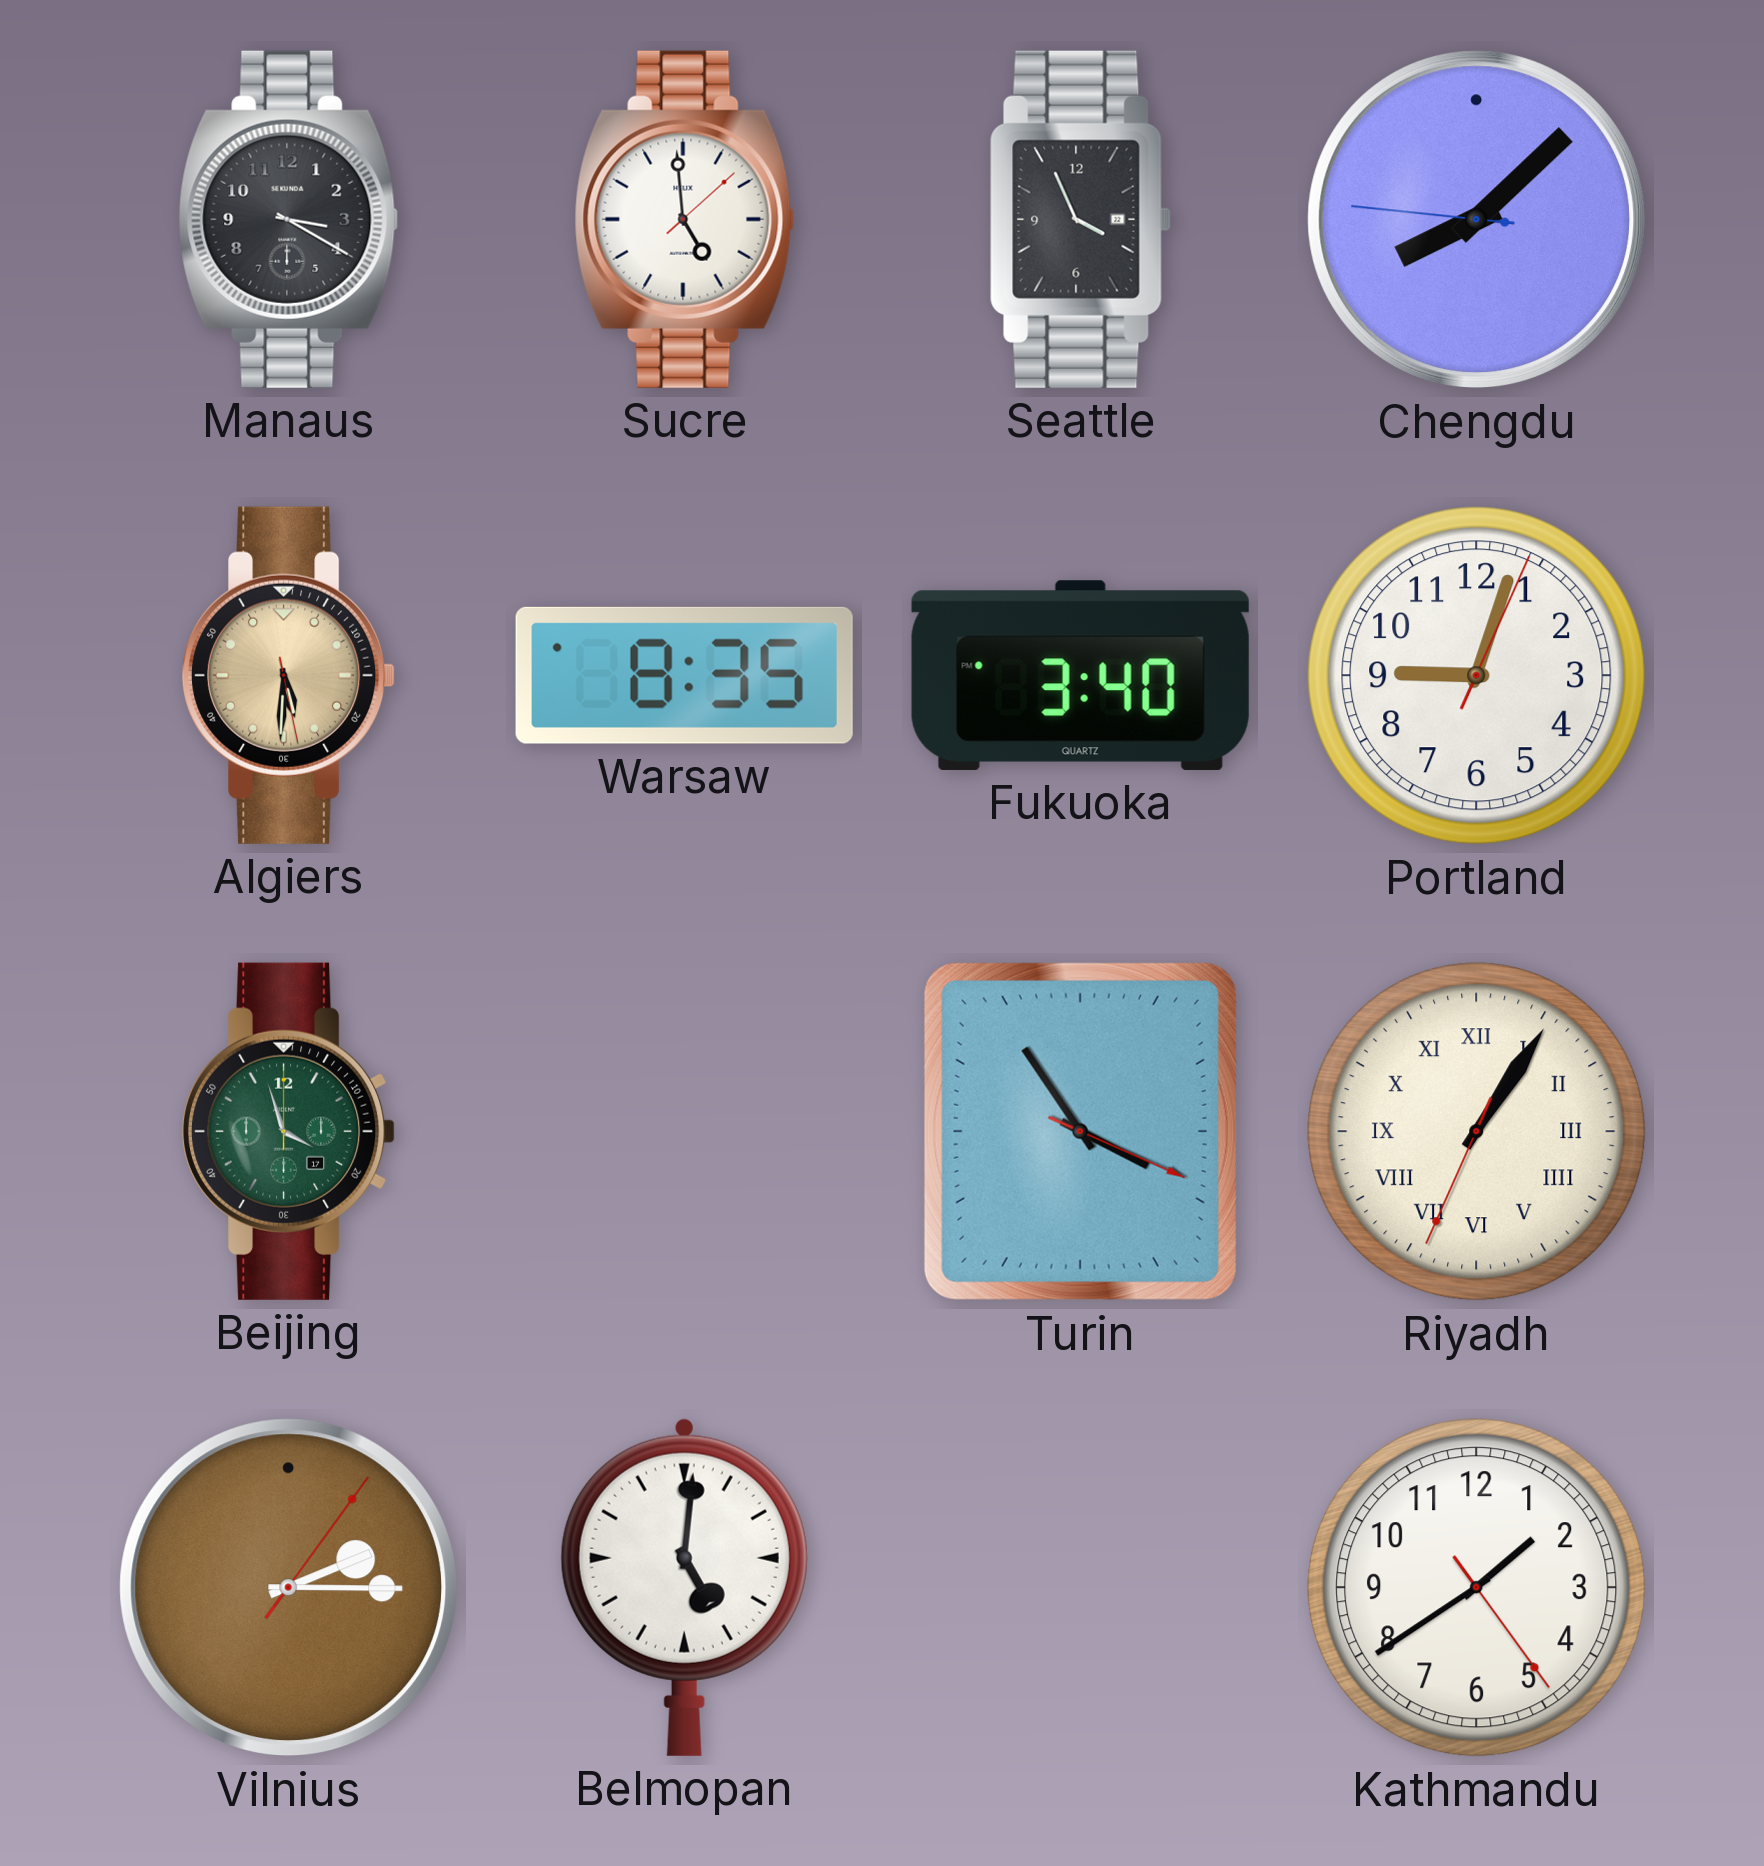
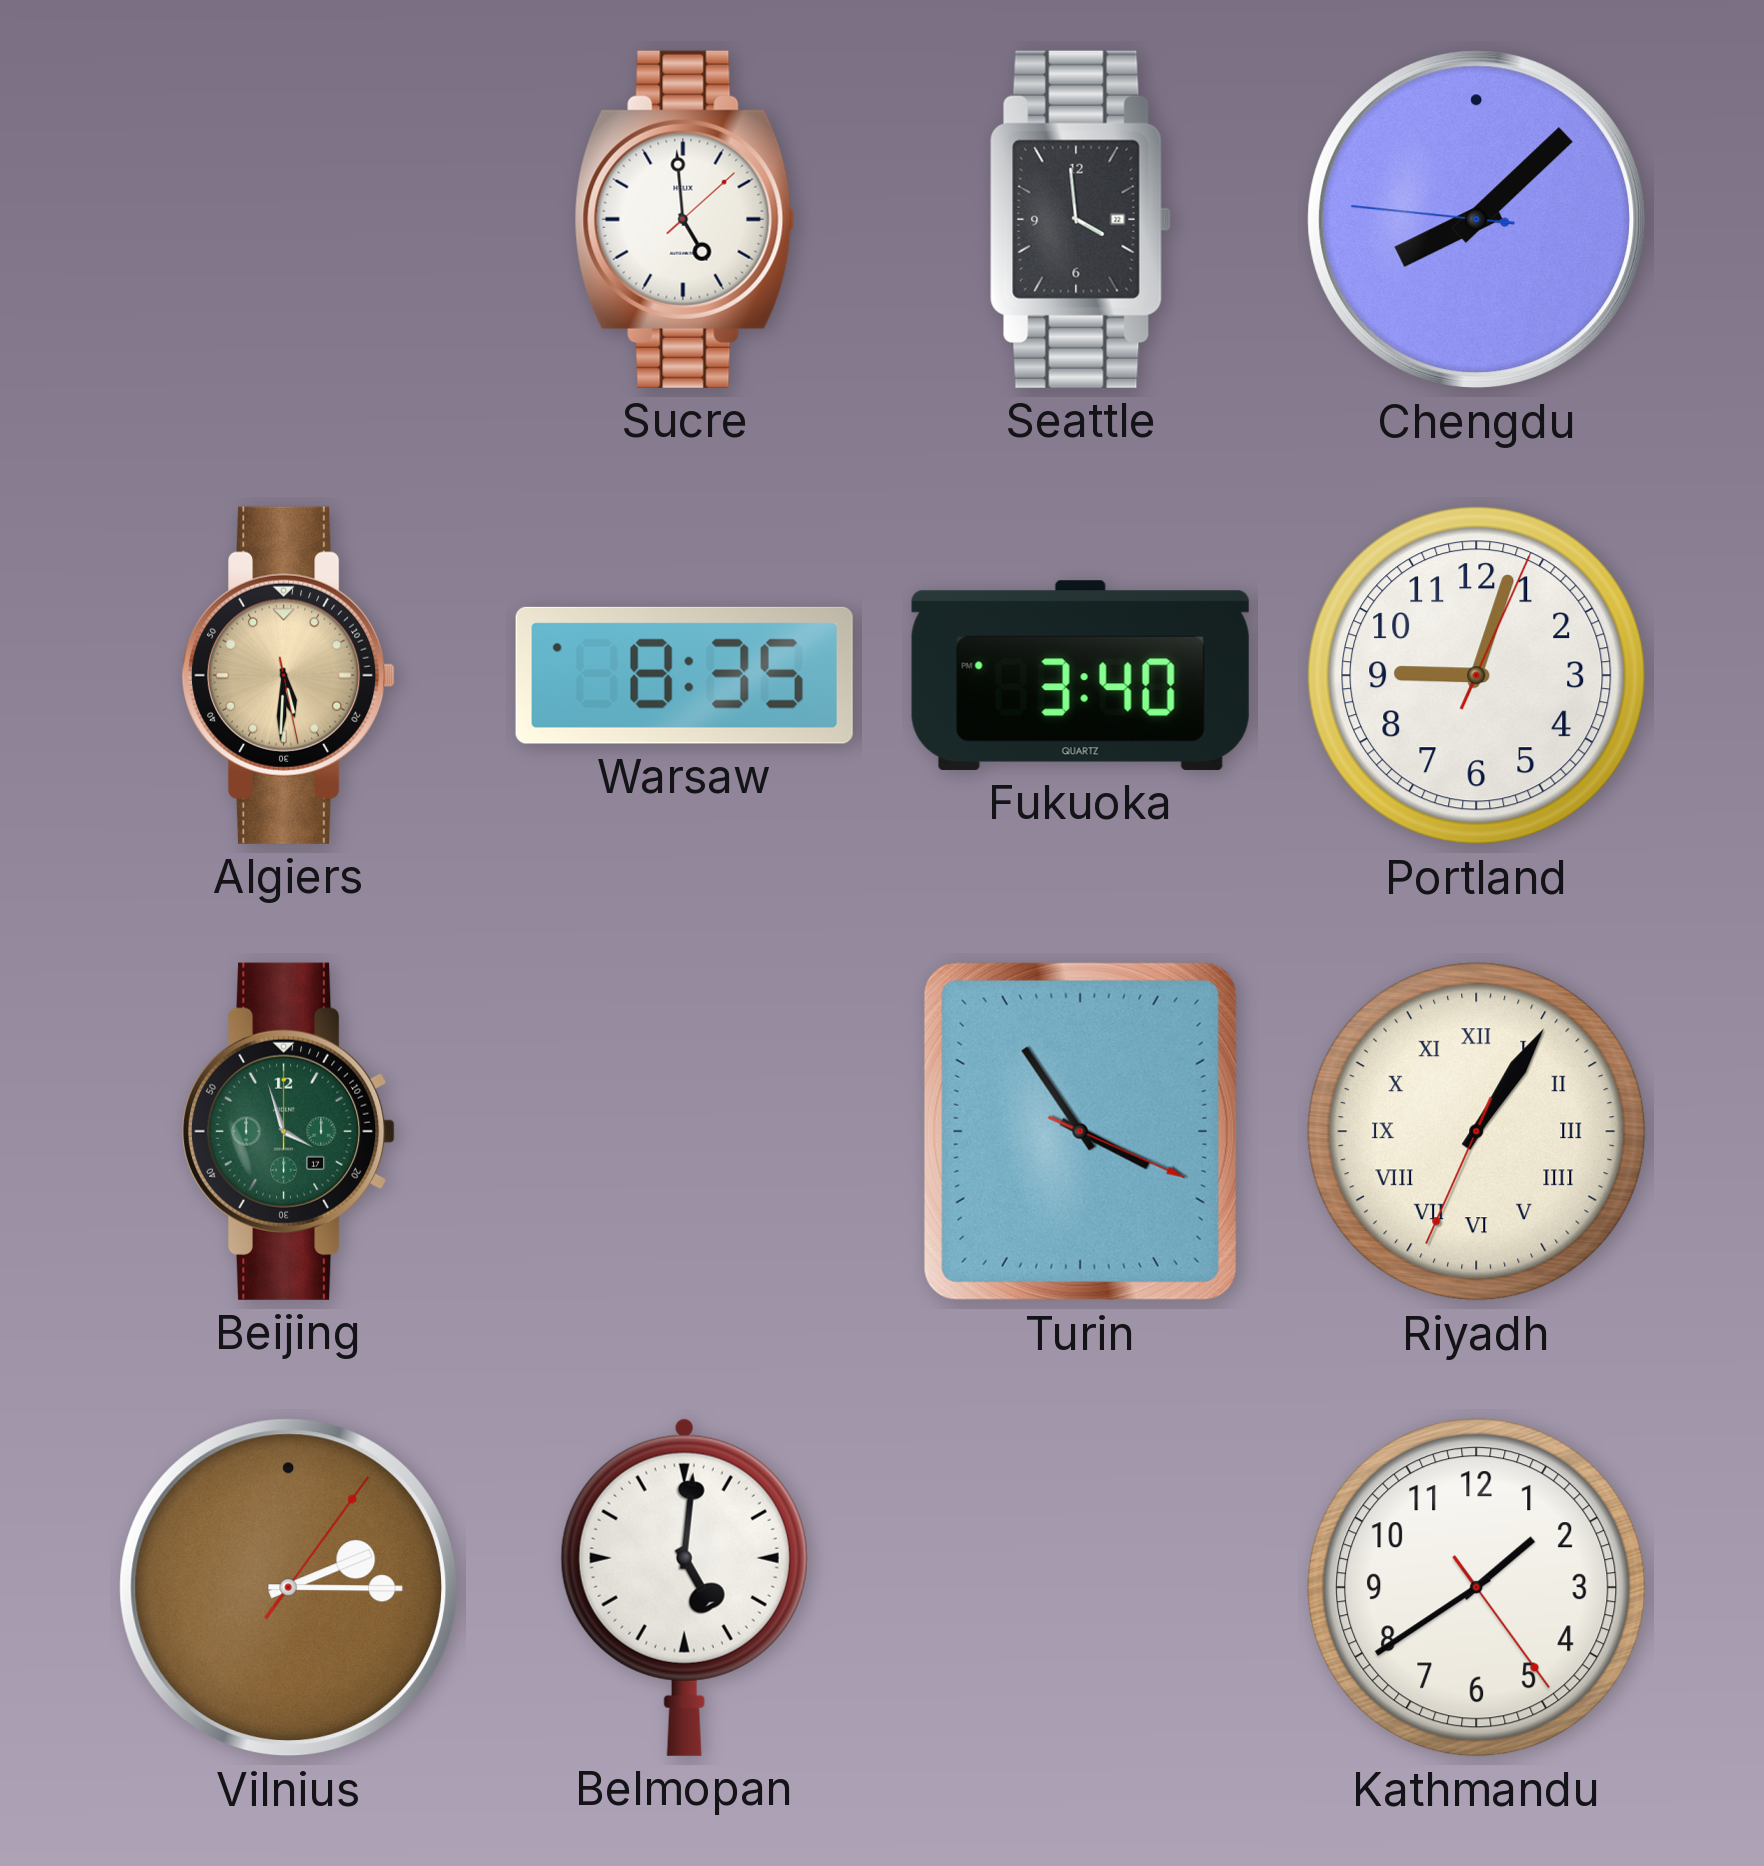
Manaus: 3:20 -> none
Seattle: 3:56 -> 3:59
